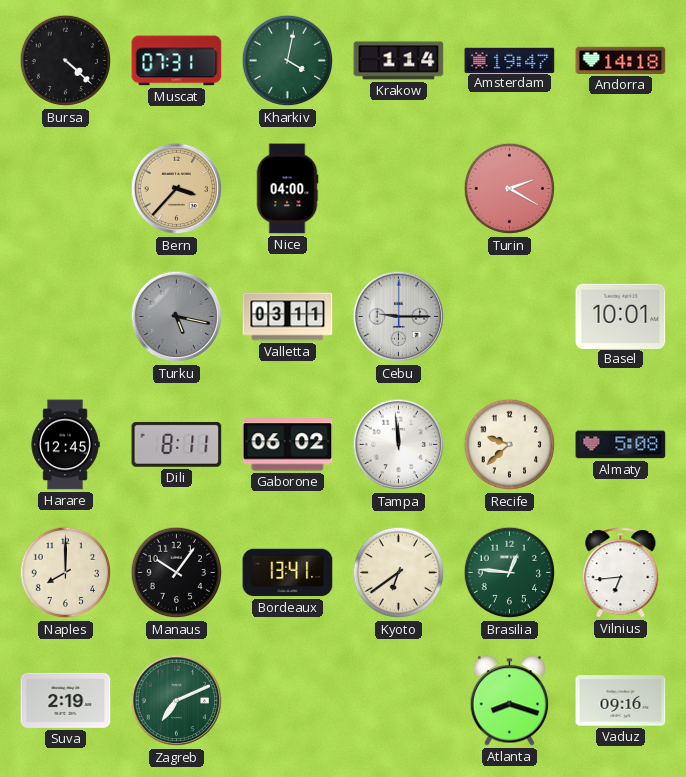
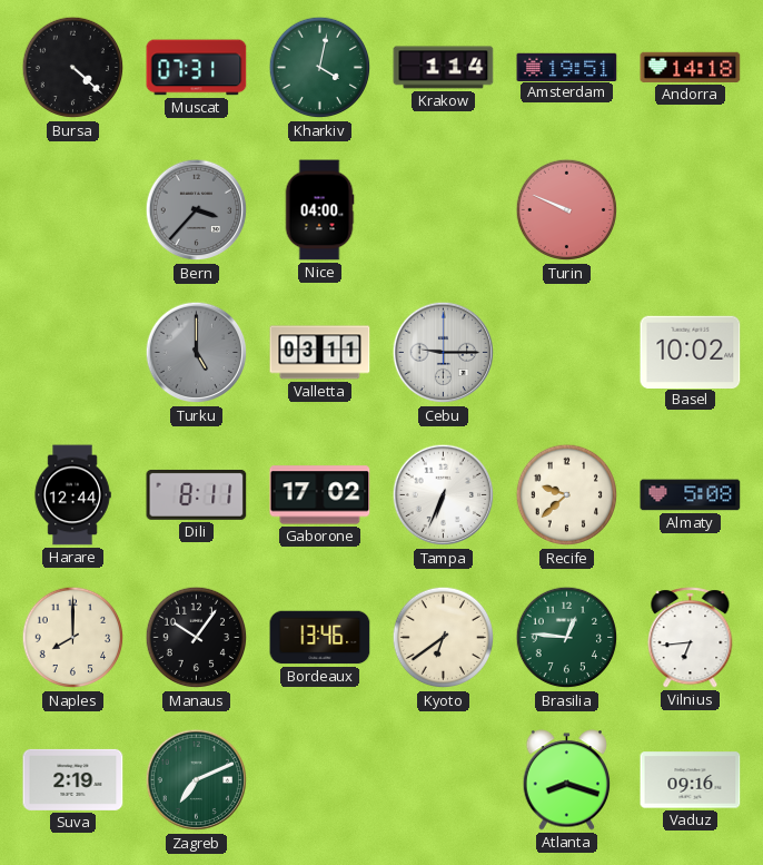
Amsterdam: 19:47 -> 19:51
Bern dial: champagne -> grey
Turin: 2:20 -> 9:49
Turku: 5:17 -> 5:00
Basel: 10:01 -> 10:02
Harare: 12:45 -> 12:44
Gaborone: 06:02 -> 17:02
Tampa: 11:59 -> 6:34
Bordeaux: 13:41 -> 13:46
